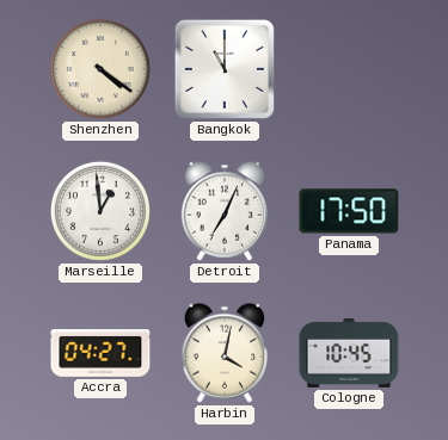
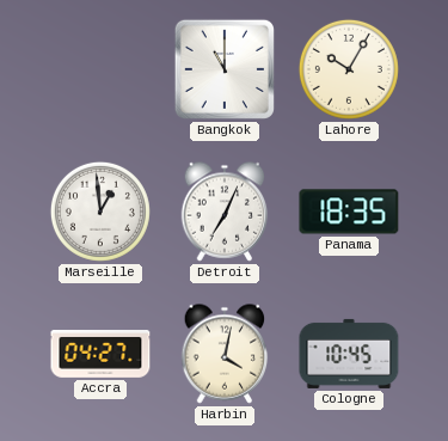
Shenzhen: 4:21 -> none
Lahore: none -> 10:05
Panama: 17:50 -> 18:35
